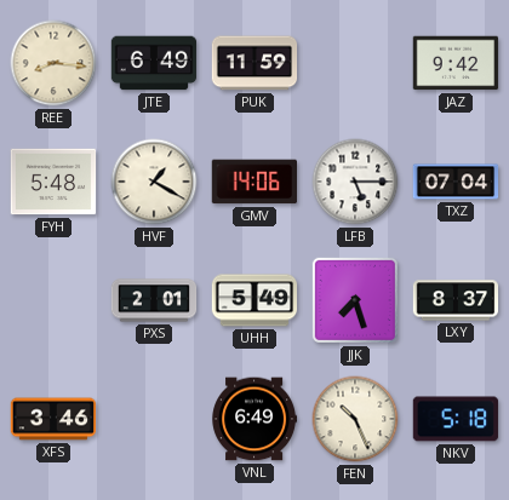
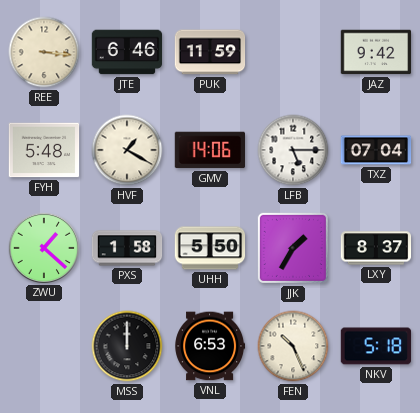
REE: 8:16 -> 3:16
JTE: 6:49 -> 6:46
ZWU: none -> 1:22
PXS: 2:01 -> 1:58
UHH: 5:49 -> 5:50
JJK: 7:27 -> 1:35
XFS: 3:46 -> none
MSS: none -> 12:00
VNL: 6:49 -> 6:53
